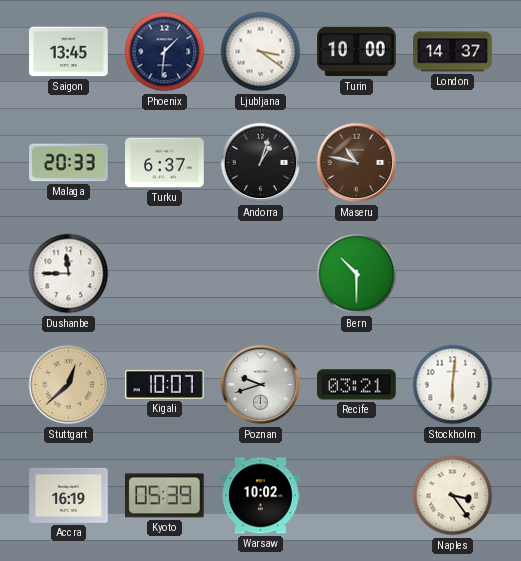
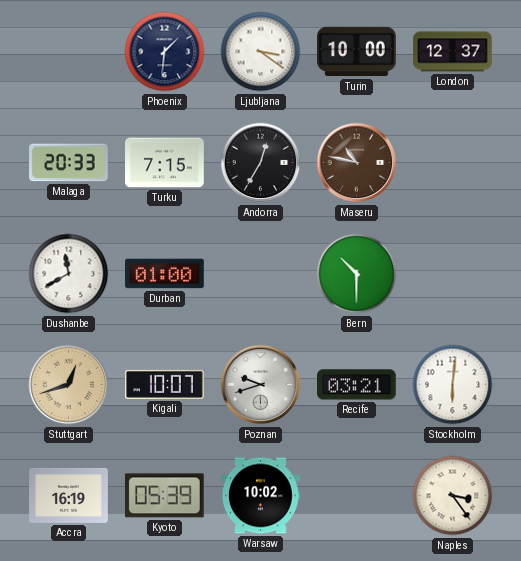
Saigon: 13:45 -> none
London: 14:37 -> 12:37
Turku: 6:37 -> 7:15
Andorra: 1:03 -> 12:35
Dushanbe: 11:45 -> 11:40
Durban: none -> 01:00
Stuttgart: 12:38 -> 12:42
